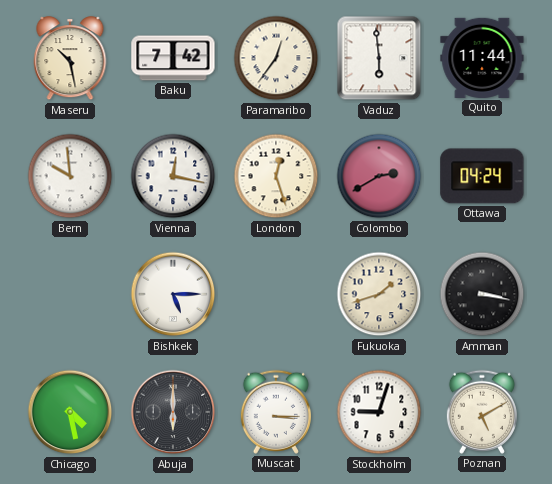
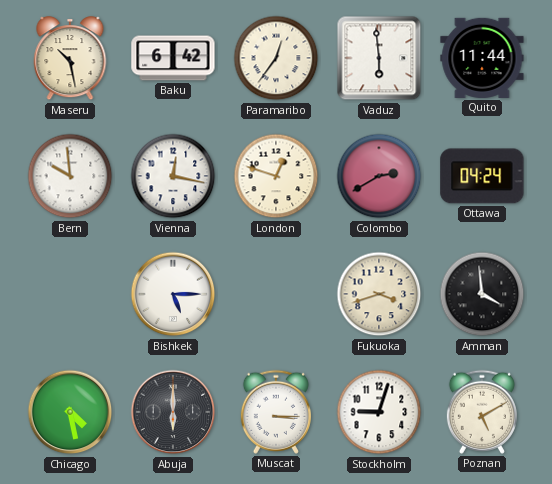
Baku: 7:42 -> 6:42
London: 12:27 -> 12:48
Fukuoka: 1:42 -> 3:42
Amman: 3:17 -> 3:59
